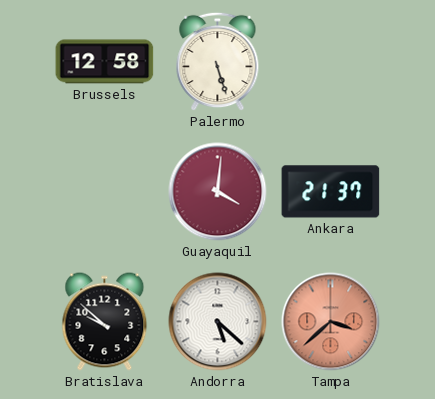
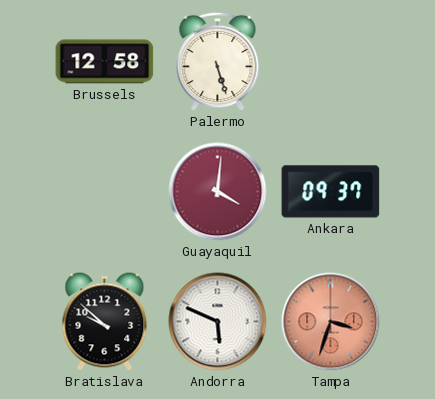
Ankara: 21:37 -> 09:37
Andorra: 5:22 -> 5:49
Tampa: 3:38 -> 3:33
